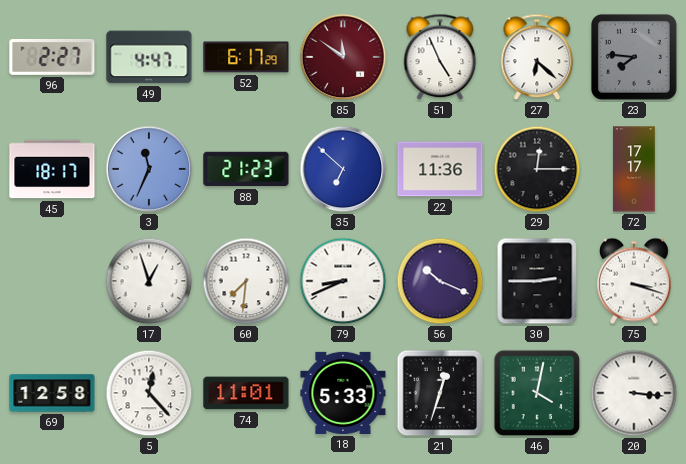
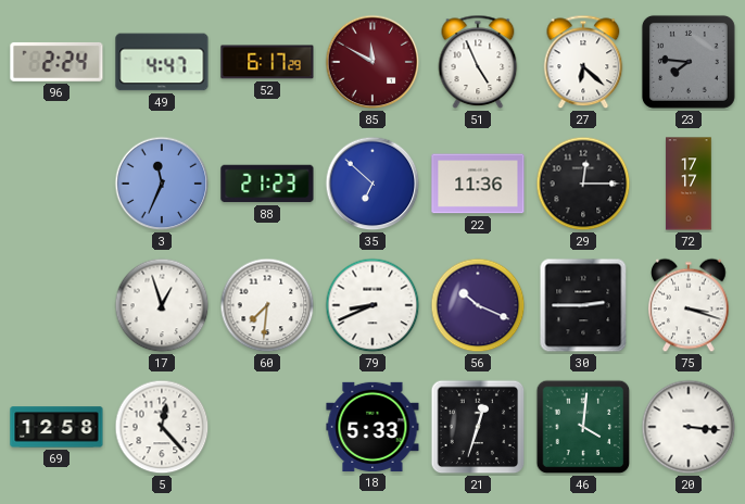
96: 2:27 -> 2:24
85: 11:51 -> 11:50
45: 18:17 -> none
74: 11:01 -> none
46: 4:02 -> 4:01
